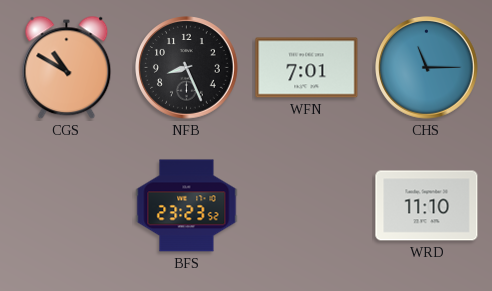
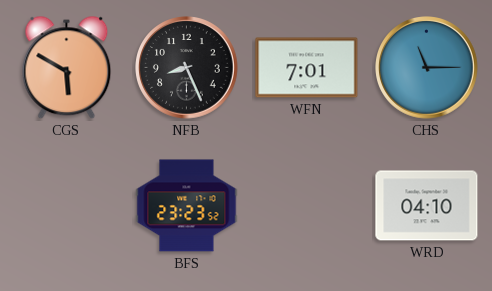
CGS: 10:50 -> 5:50
WRD: 11:10 -> 04:10
